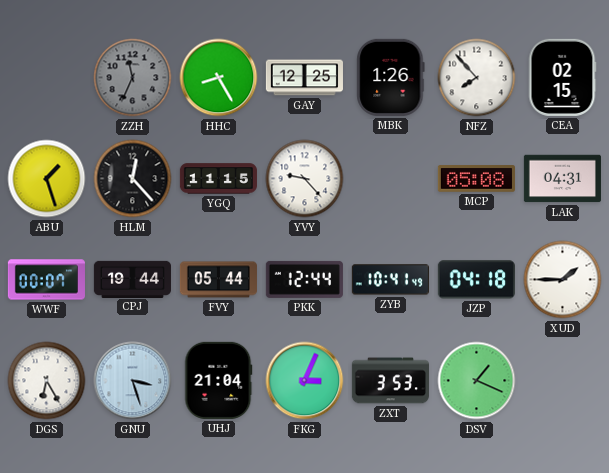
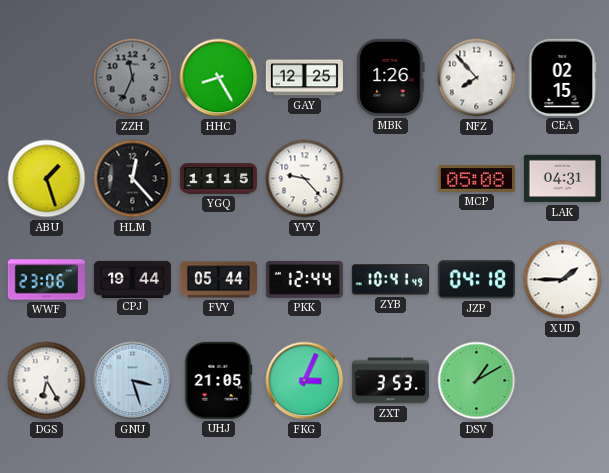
WWF: 00:07 -> 23:06
UHJ: 21:04 -> 21:05
DSV: 1:19 -> 1:10
